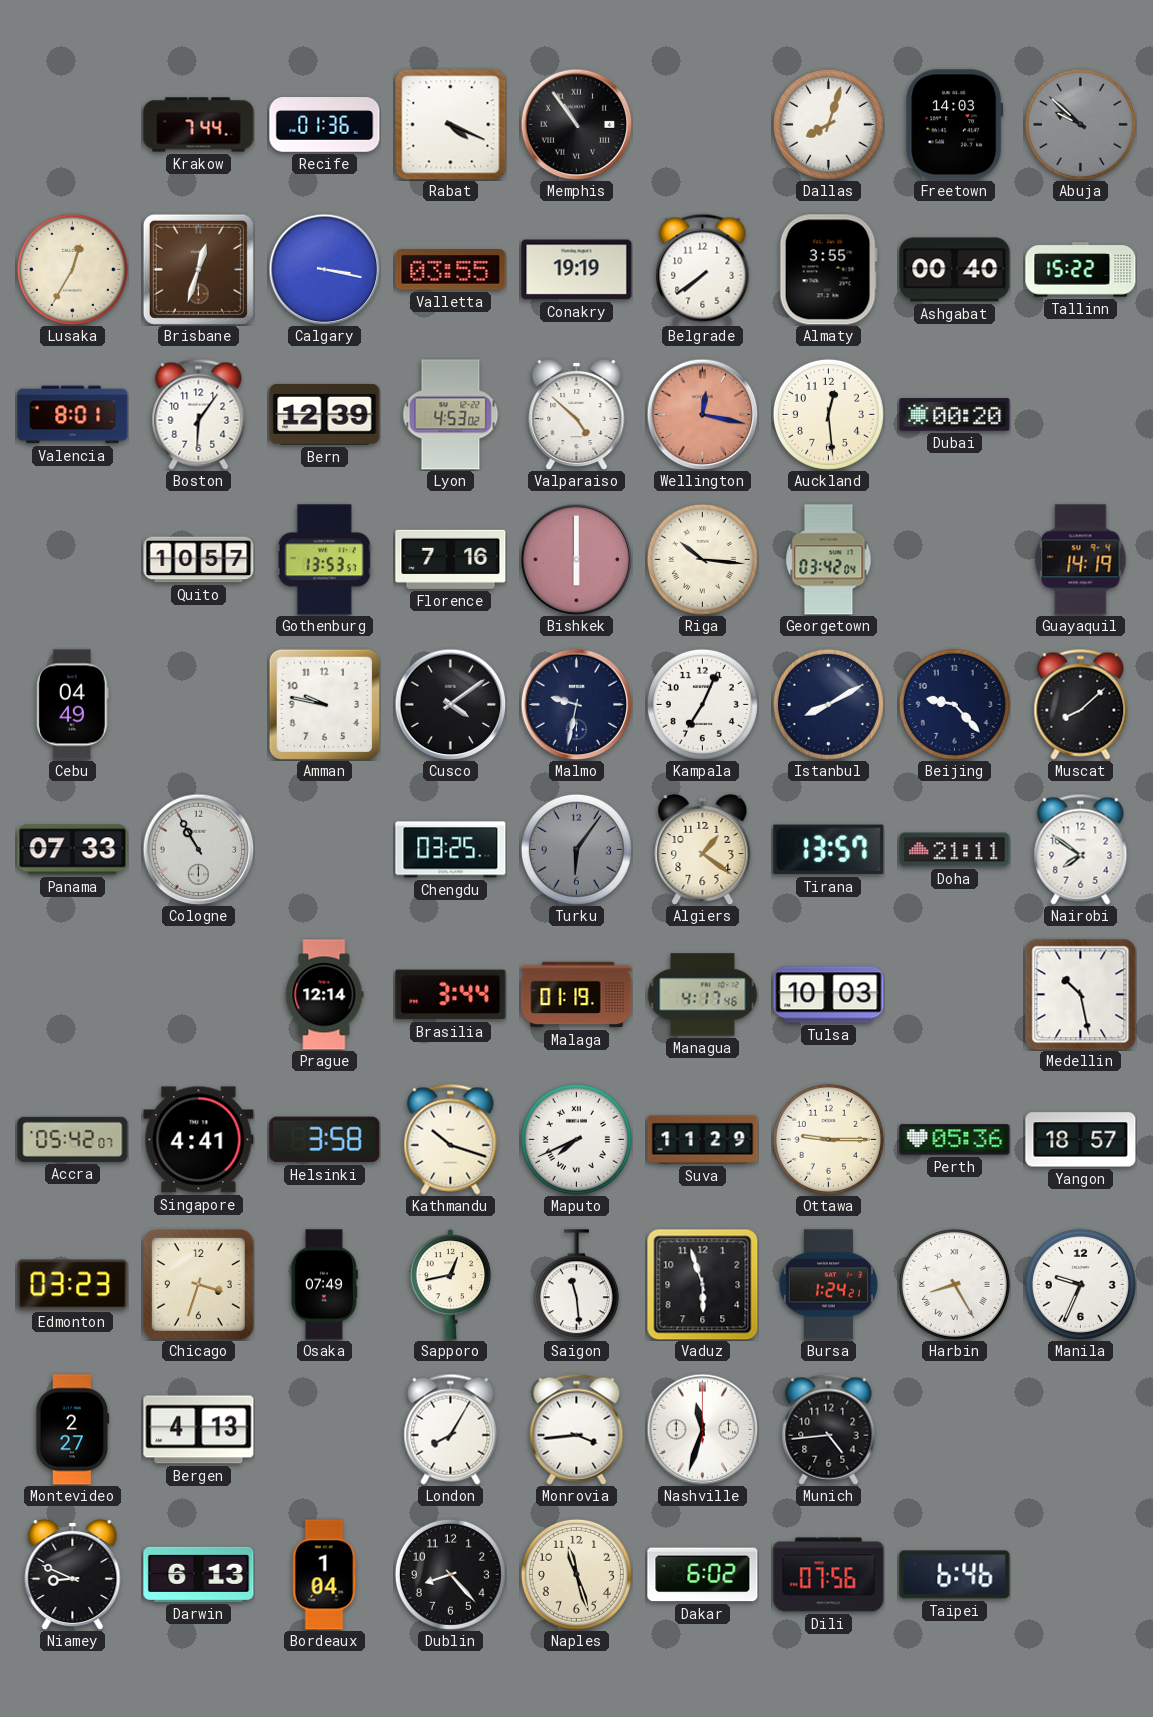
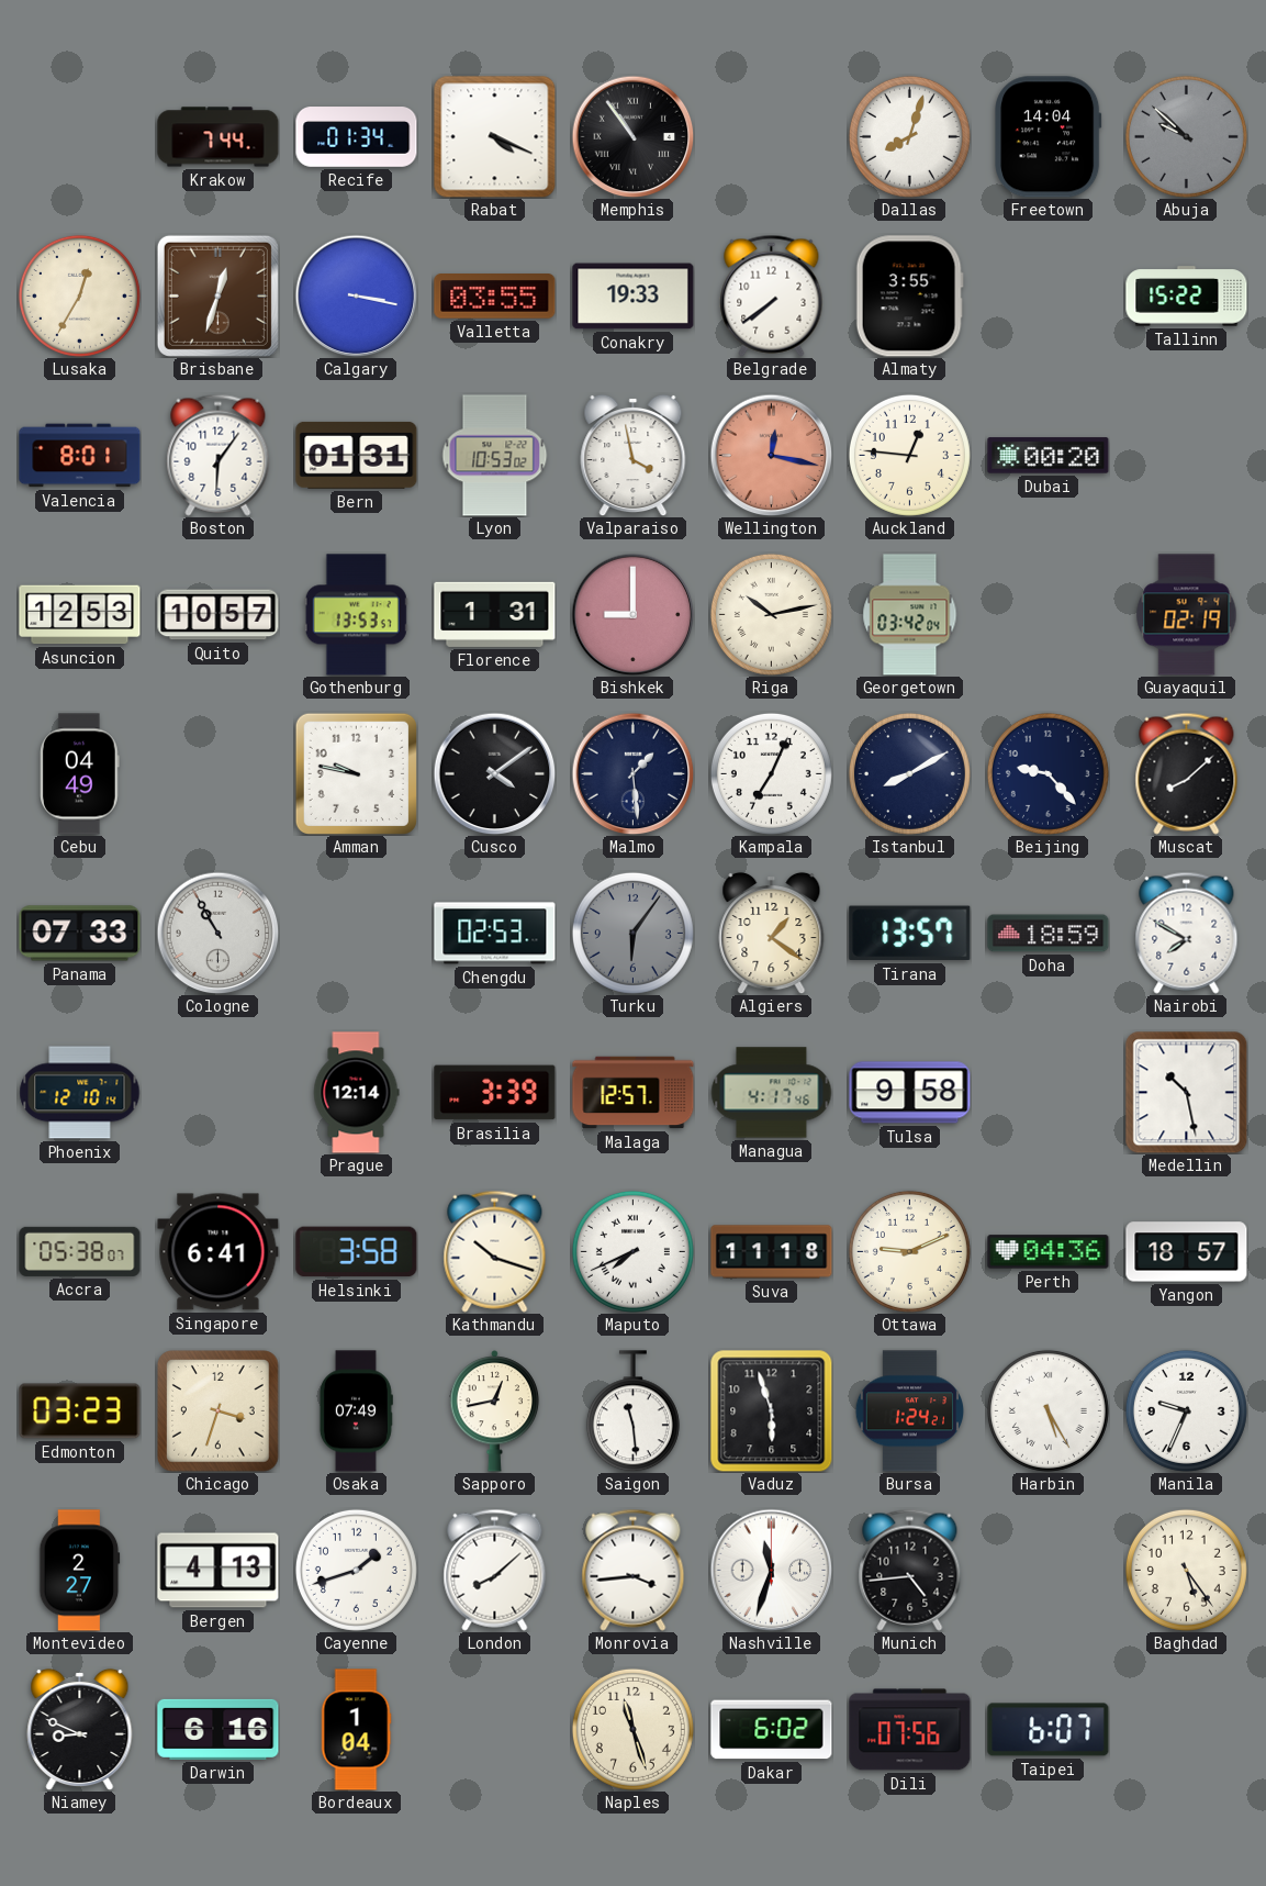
Recife: 01:36 -> 01:34
Freetown: 14:03 -> 14:04
Conakry: 19:19 -> 19:33
Ashgabat: 00:40 -> none
Bern: 12:39 -> 01:31
Lyon: 4:53 -> 10:53
Valparaiso: 4:52 -> 3:58
Auckland: 12:29 -> 12:46
Asuncion: none -> 12:53
Florence: 7:16 -> 1:31
Bishkek: 6:00 -> 9:00
Riga: 10:16 -> 10:13
Guayaquil: 14:19 -> 02:19
Malmo: 9:32 -> 1:29
Chengdu: 03:25 -> 02:53
Doha: 21:11 -> 18:59
Nairobi: 7:51 -> 7:50
Phoenix: none -> 12:10
Brasilia: 3:44 -> 3:39
Malaga: 01:19 -> 12:57
Tulsa: 10:03 -> 9:58
Accra: 05:42 -> 05:38
Singapore: 4:41 -> 6:41
Suva: 11:29 -> 11:18
Ottawa: 9:15 -> 9:11
Perth: 05:36 -> 04:36
Harbin: 8:25 -> 5:25
Cayenne: none -> 1:42
London: 8:05 -> 8:08
Baghdad: none -> 5:24
Darwin: 6:13 -> 6:16
Dublin: 8:23 -> none
Taipei: 6:46 -> 6:07
